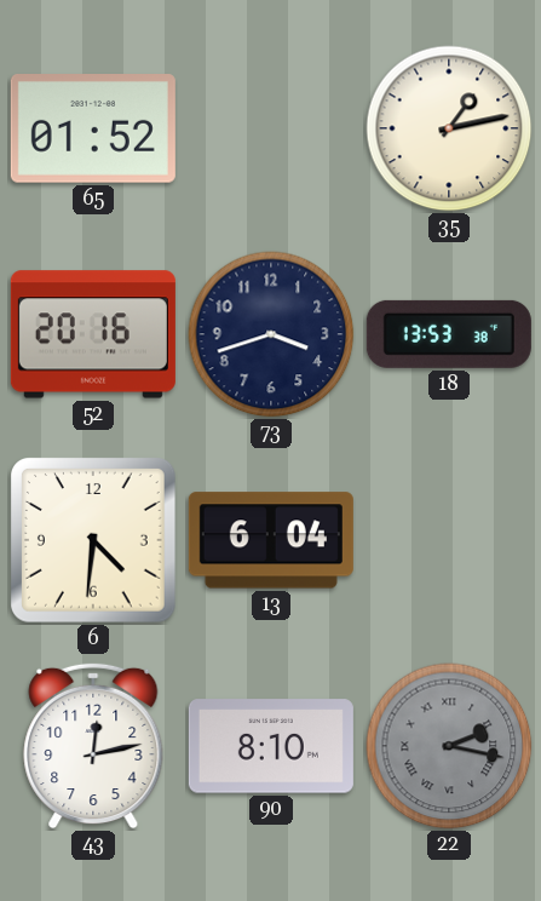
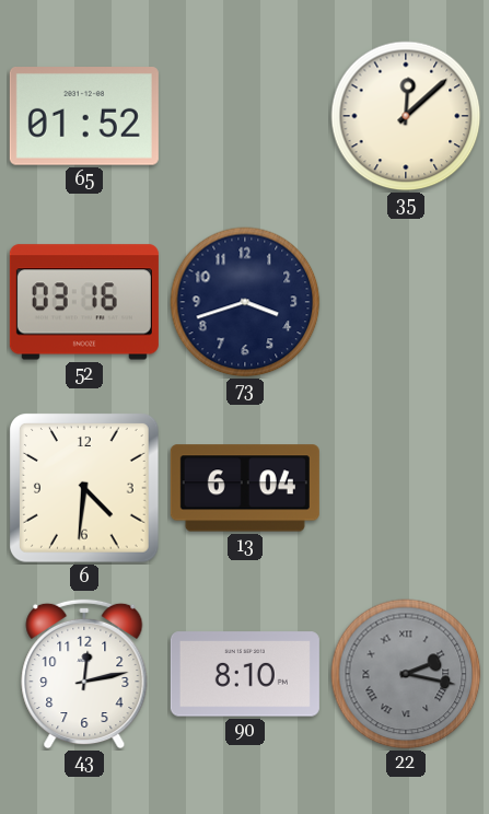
35: 1:13 -> 12:08
52: 20:16 -> 03:16
18: 13:53 -> none
